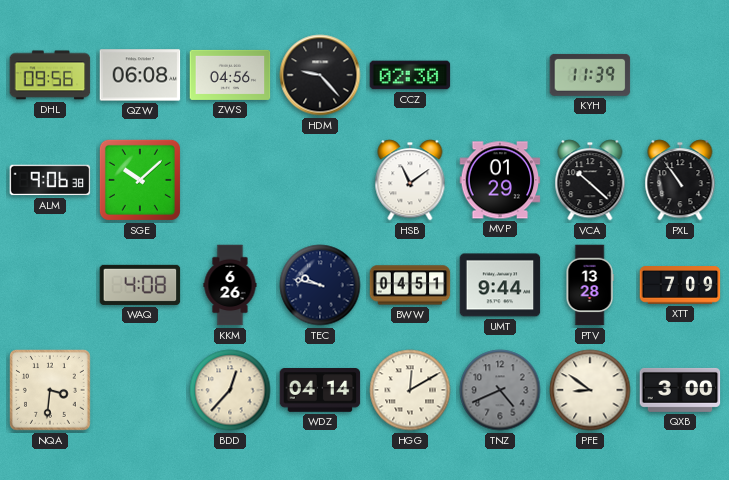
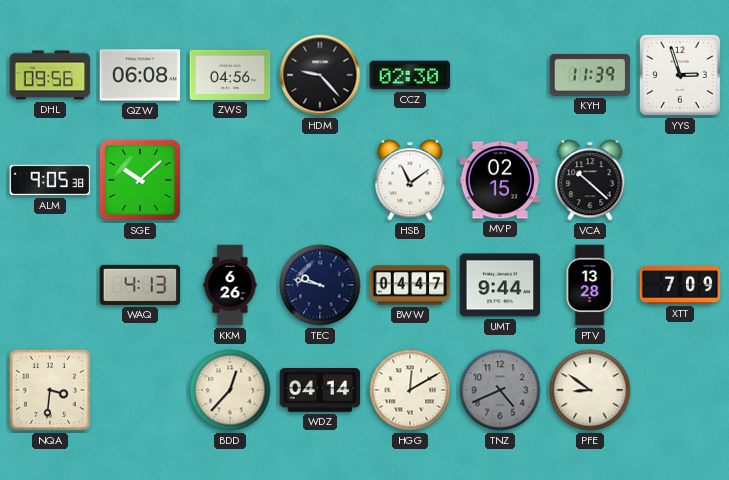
YYS: none -> 2:57
ALM: 9:06 -> 9:05
MVP: 01:29 -> 02:15
PXL: 10:54 -> none
WAQ: 4:08 -> 4:13
BWW: 04:51 -> 04:47
QXB: 3:00 -> none
